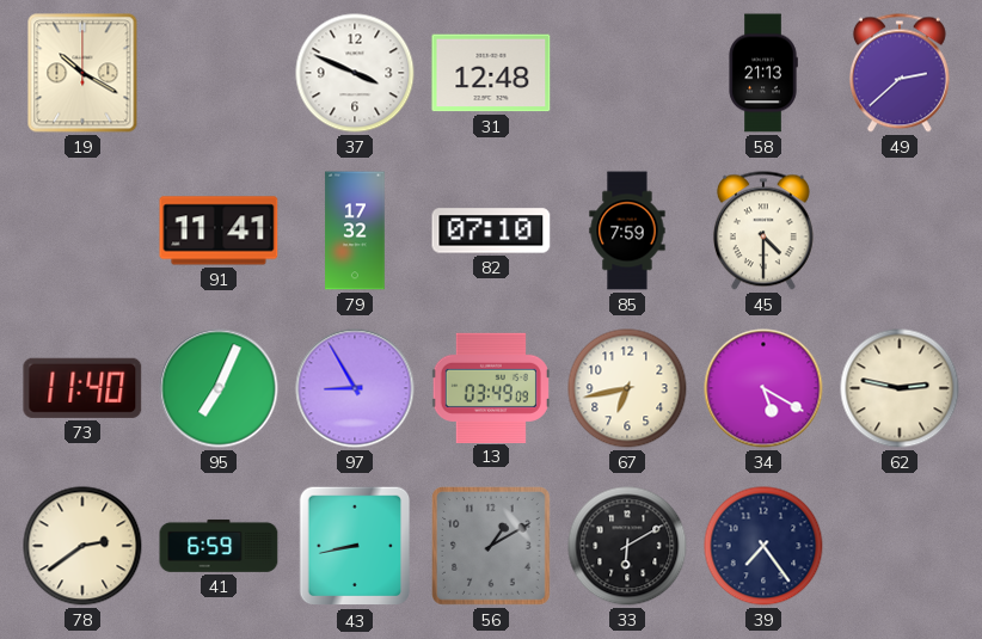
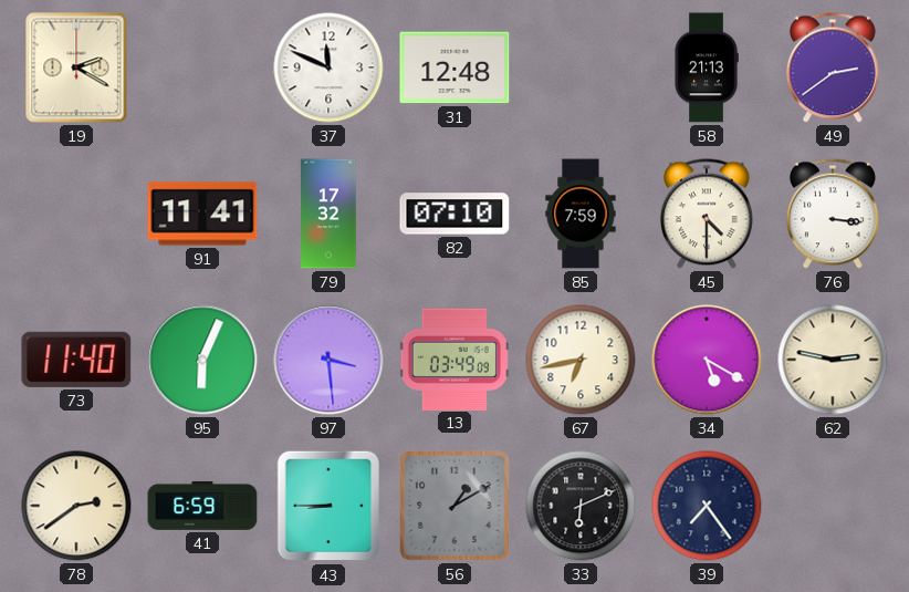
19: 10:20 -> 2:20
37: 3:49 -> 11:49
49: 2:38 -> 2:39
76: none -> 3:16
95: 7:04 -> 6:04
97: 8:55 -> 3:29
43: 8:43 -> 8:45
33: 6:10 -> 6:11
